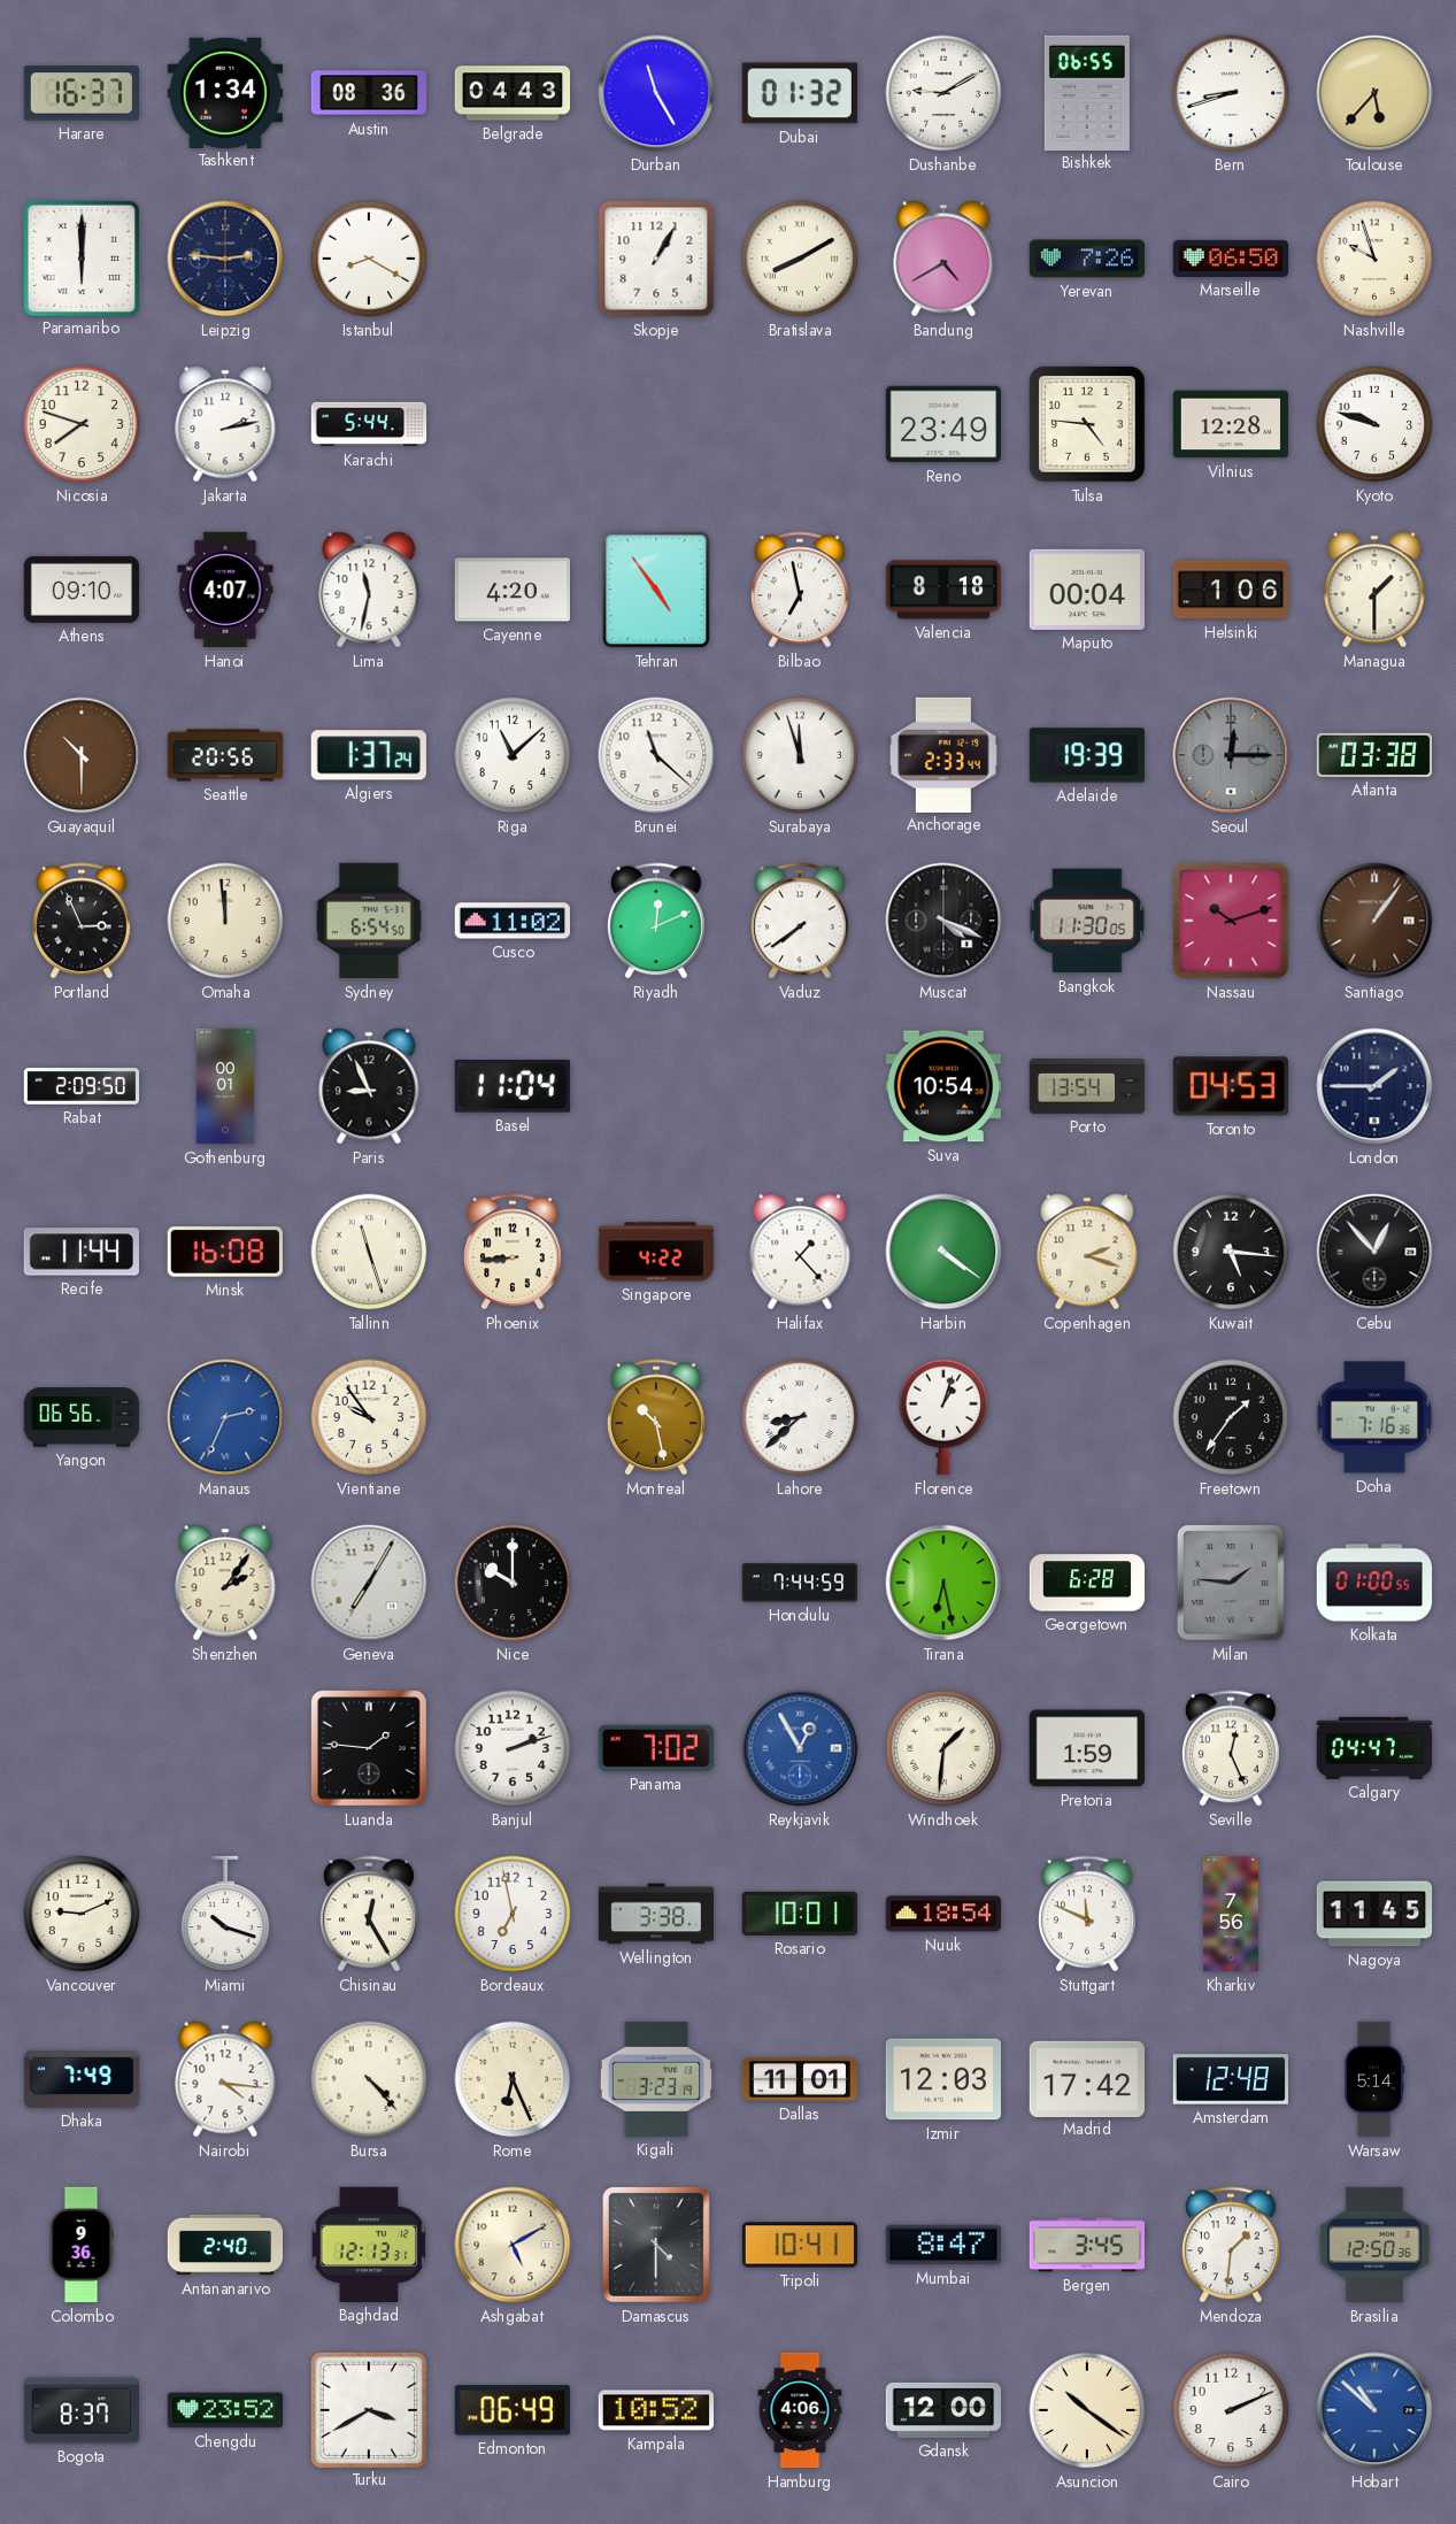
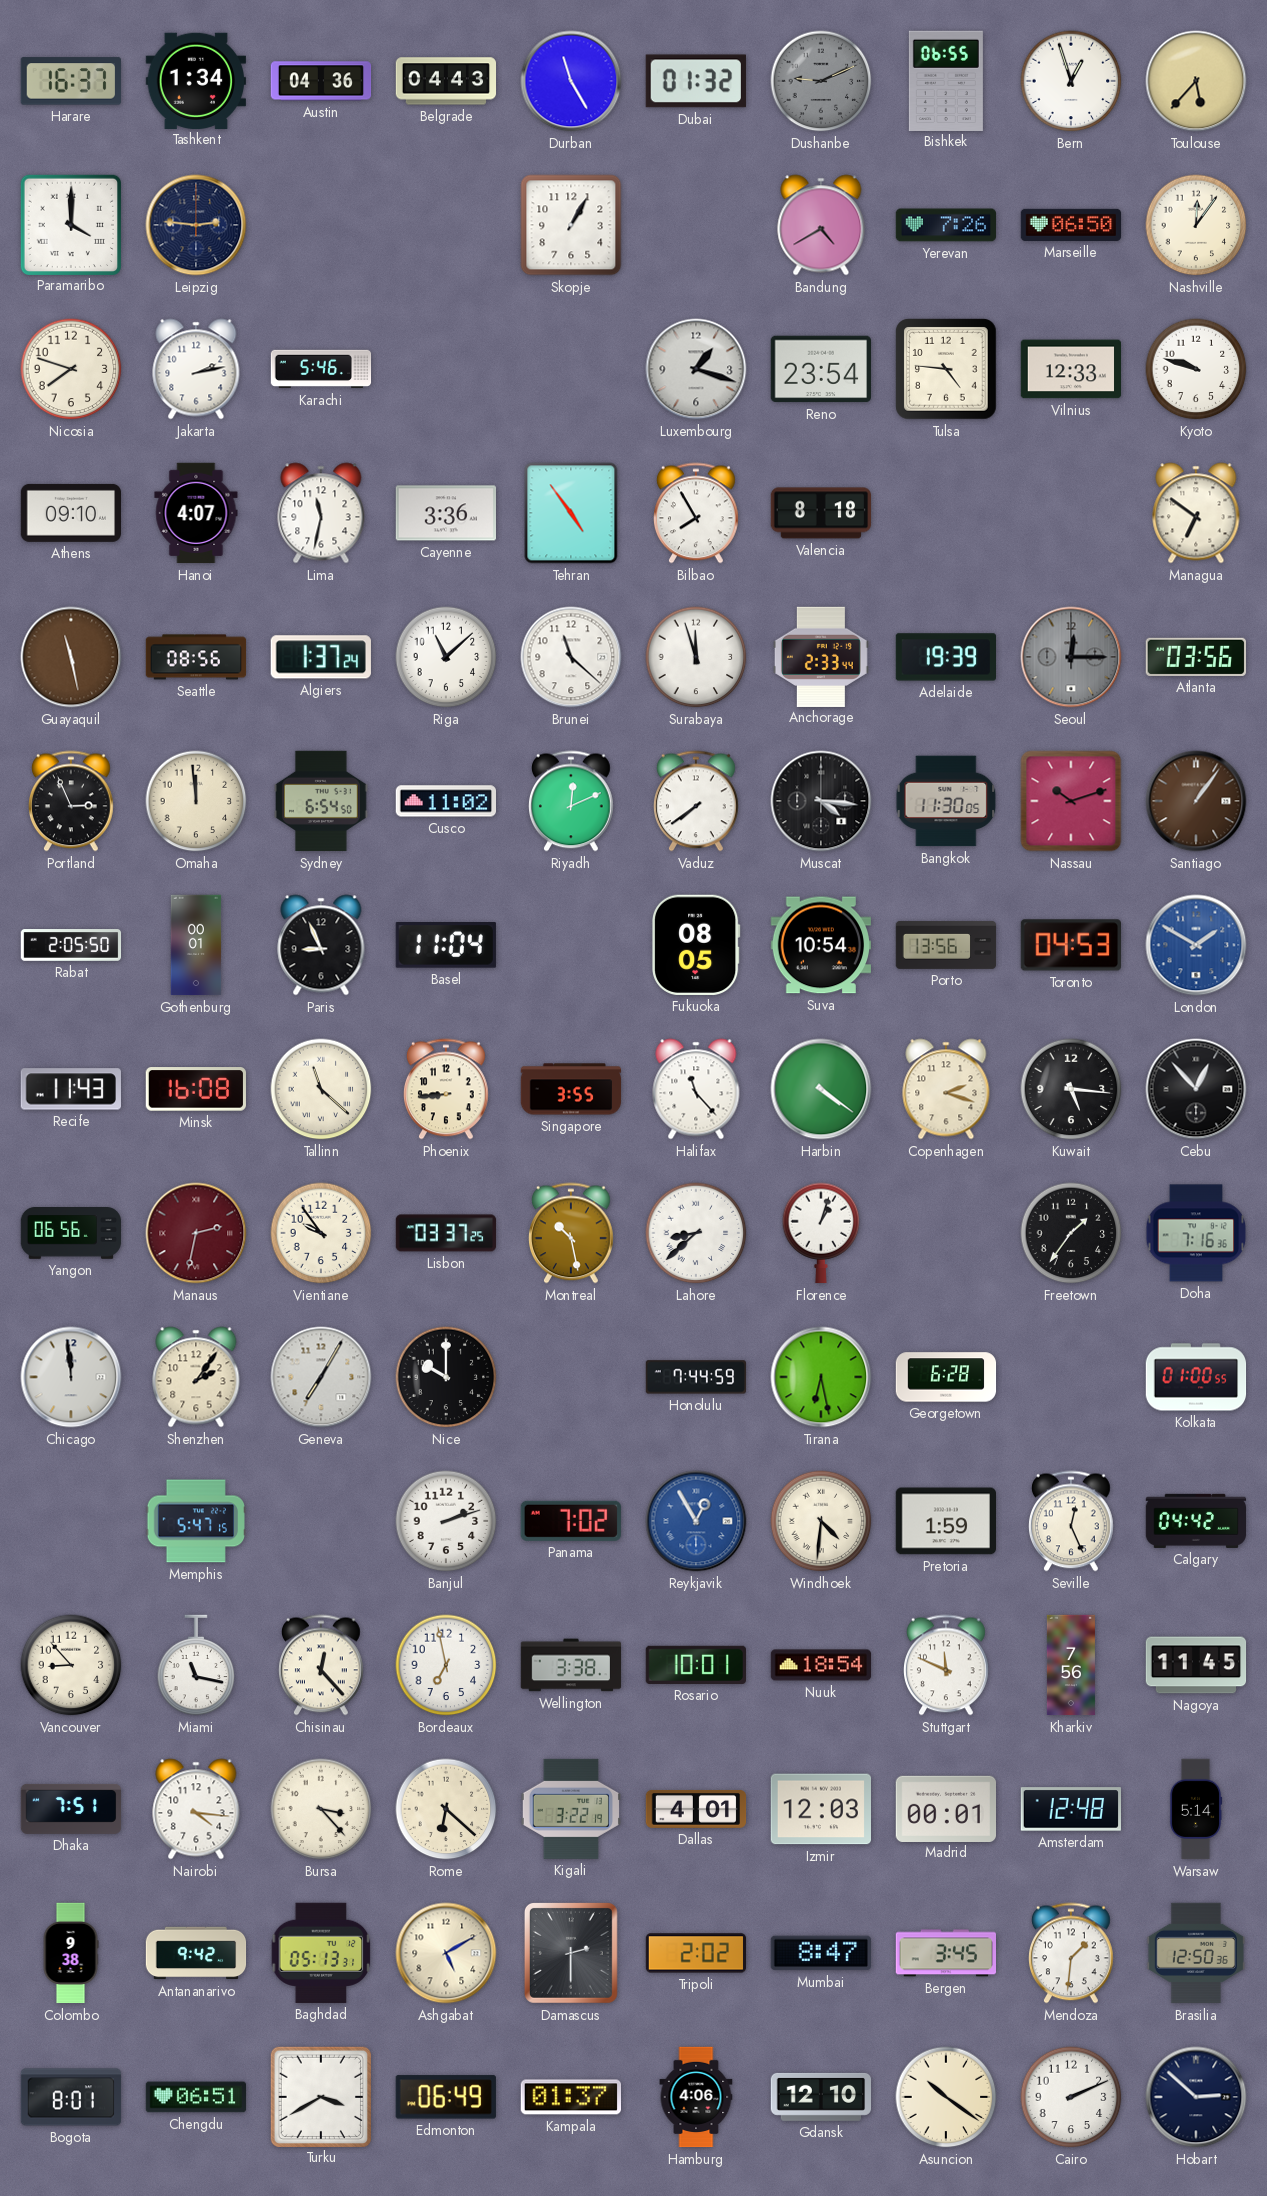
Austin: 08:36 -> 04:36
Dushanbe: 9:10 -> 9:11
Dushanbe dial: white -> grey
Bern: 8:42 -> 12:57
Paramaribo: 6:00 -> 4:00
Istanbul: 8:20 -> none
Bratislava: 8:10 -> none
Nashville: 9:57 -> 12:06
Karachi: 5:44 -> 5:46
Luxembourg: none -> 1:18
Reno: 23:49 -> 23:54
Vilnius: 12:28 -> 12:33
Cayenne: 4:20 -> 3:36
Bilbao: 6:58 -> 7:55
Maputo: 00:04 -> none
Helsinki: 1:06 -> none
Managua: 1:30 -> 6:51
Guayaquil: 10:30 -> 11:28
Seattle: 20:56 -> 08:56
Atlanta: 03:38 -> 03:56
Muscat: 4:19 -> 4:16
Rabat: 2:09 -> 2:05
Fukuoka: none -> 08:05
Porto: 13:54 -> 13:56
London: 1:45 -> 1:50
London dial: navy -> blue
Recife: 11:44 -> 11:43
Tallinn: 11:27 -> 11:22
Singapore: 4:22 -> 3:55
Halifax: 1:23 -> 11:23
Manaus: 2:34 -> 2:32
Manaus dial: blue -> burgundy
Lisbon: none -> 03:37
Chicago: none -> 11:59
Milan: 1:46 -> none
Memphis: none -> 5:47
Luanda: 1:46 -> none
Windhoek: 1:31 -> 4:31
Calgary: 04:47 -> 04:42
Vancouver: 9:11 -> 8:53
Miami: 10:18 -> 11:17
Chisinau: 12:25 -> 12:23
Dhaka: 7:49 -> 7:51
Bursa: 4:23 -> 3:23
Rome: 6:26 -> 6:22
Kigali: 3:23 -> 3:22
Dallas: 11:01 -> 4:01
Madrid: 17:42 -> 00:01
Colombo: 9:36 -> 9:38
Antananarivo: 2:40 -> 9:42
Baghdad: 12:13 -> 05:13
Damascus: 4:30 -> 2:30
Tripoli: 10:41 -> 2:02
Bogota: 8:37 -> 8:01
Chengdu: 23:52 -> 06:51
Kampala: 10:52 -> 01:37
Gdansk: 12:00 -> 12:10
Hobart: 10:52 -> 2:52
Hobart dial: blue -> navy
